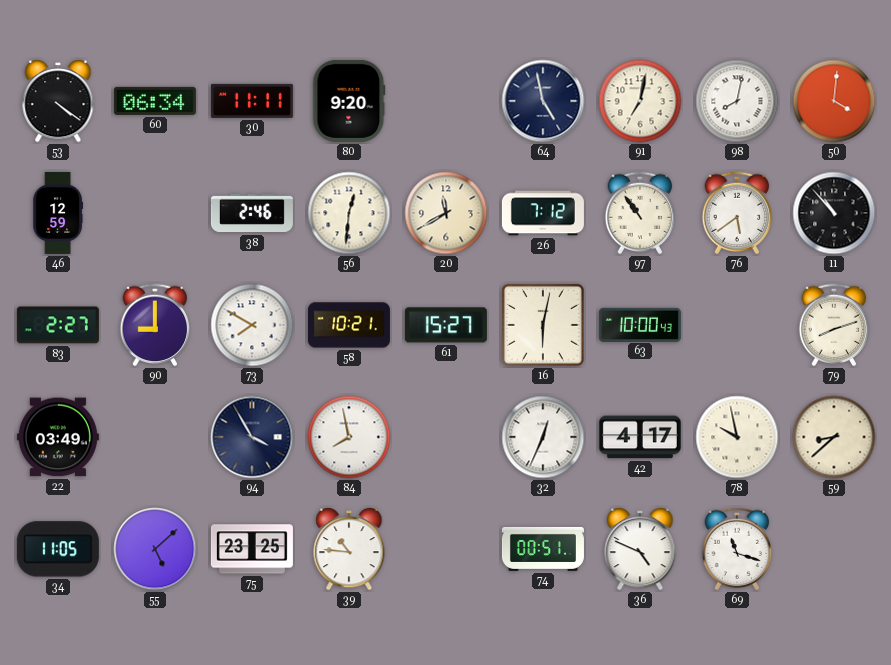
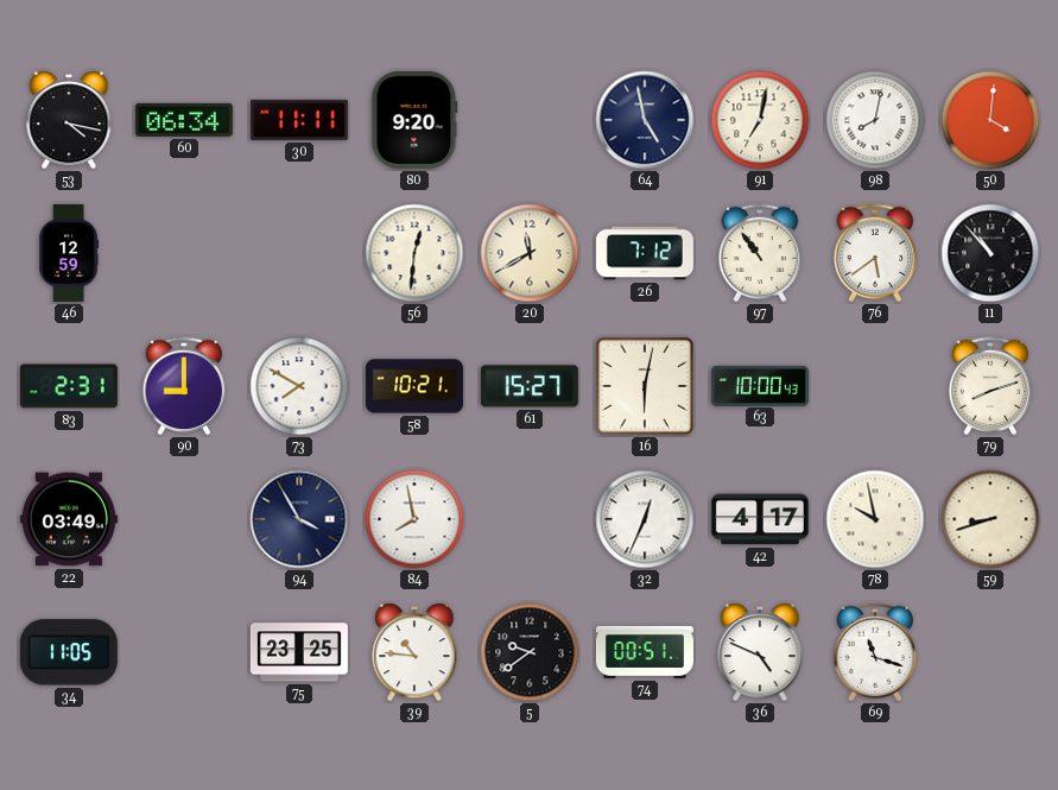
53: 4:21 -> 4:17
38: 2:46 -> none
83: 2:27 -> 2:31
59: 8:38 -> 8:42
55: 5:08 -> none
5: none -> 9:39
